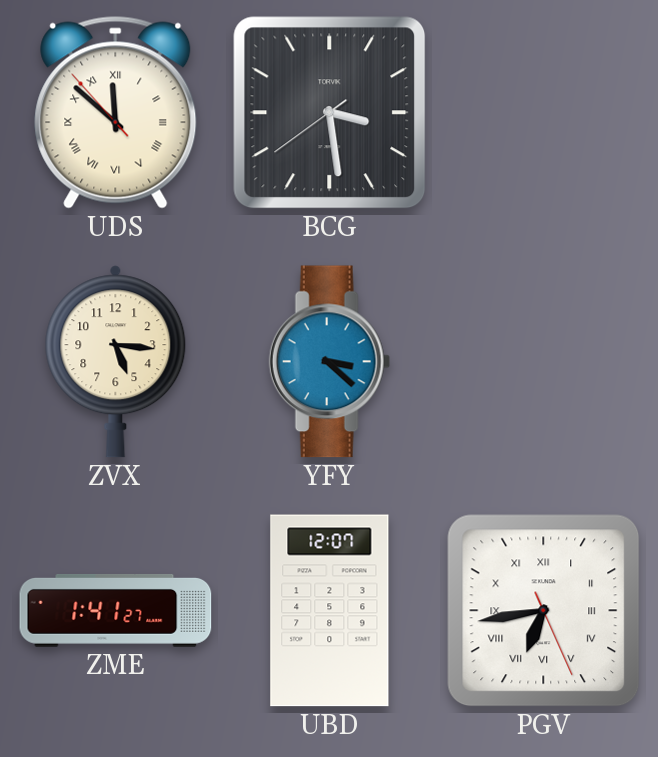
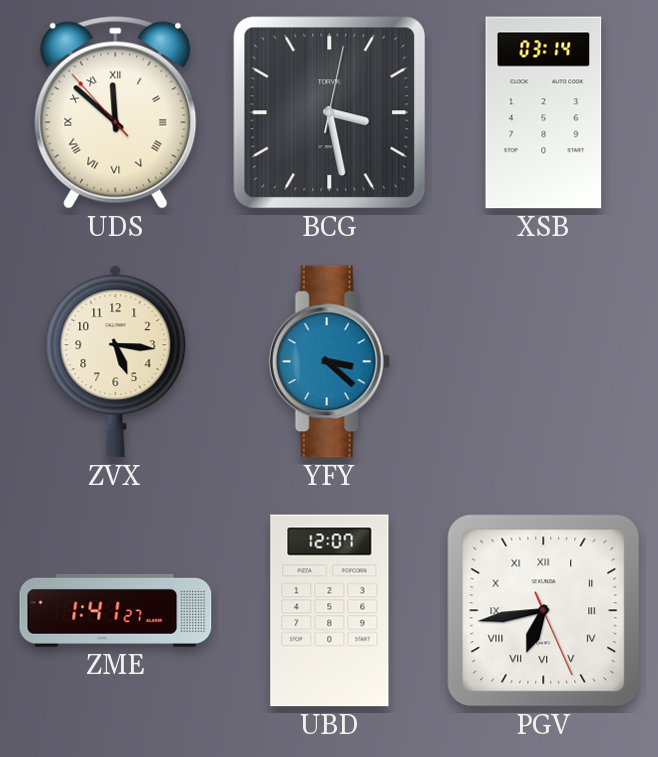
BCG: 3:28:39 -> 3:28:02
XSB: none -> 03:14
